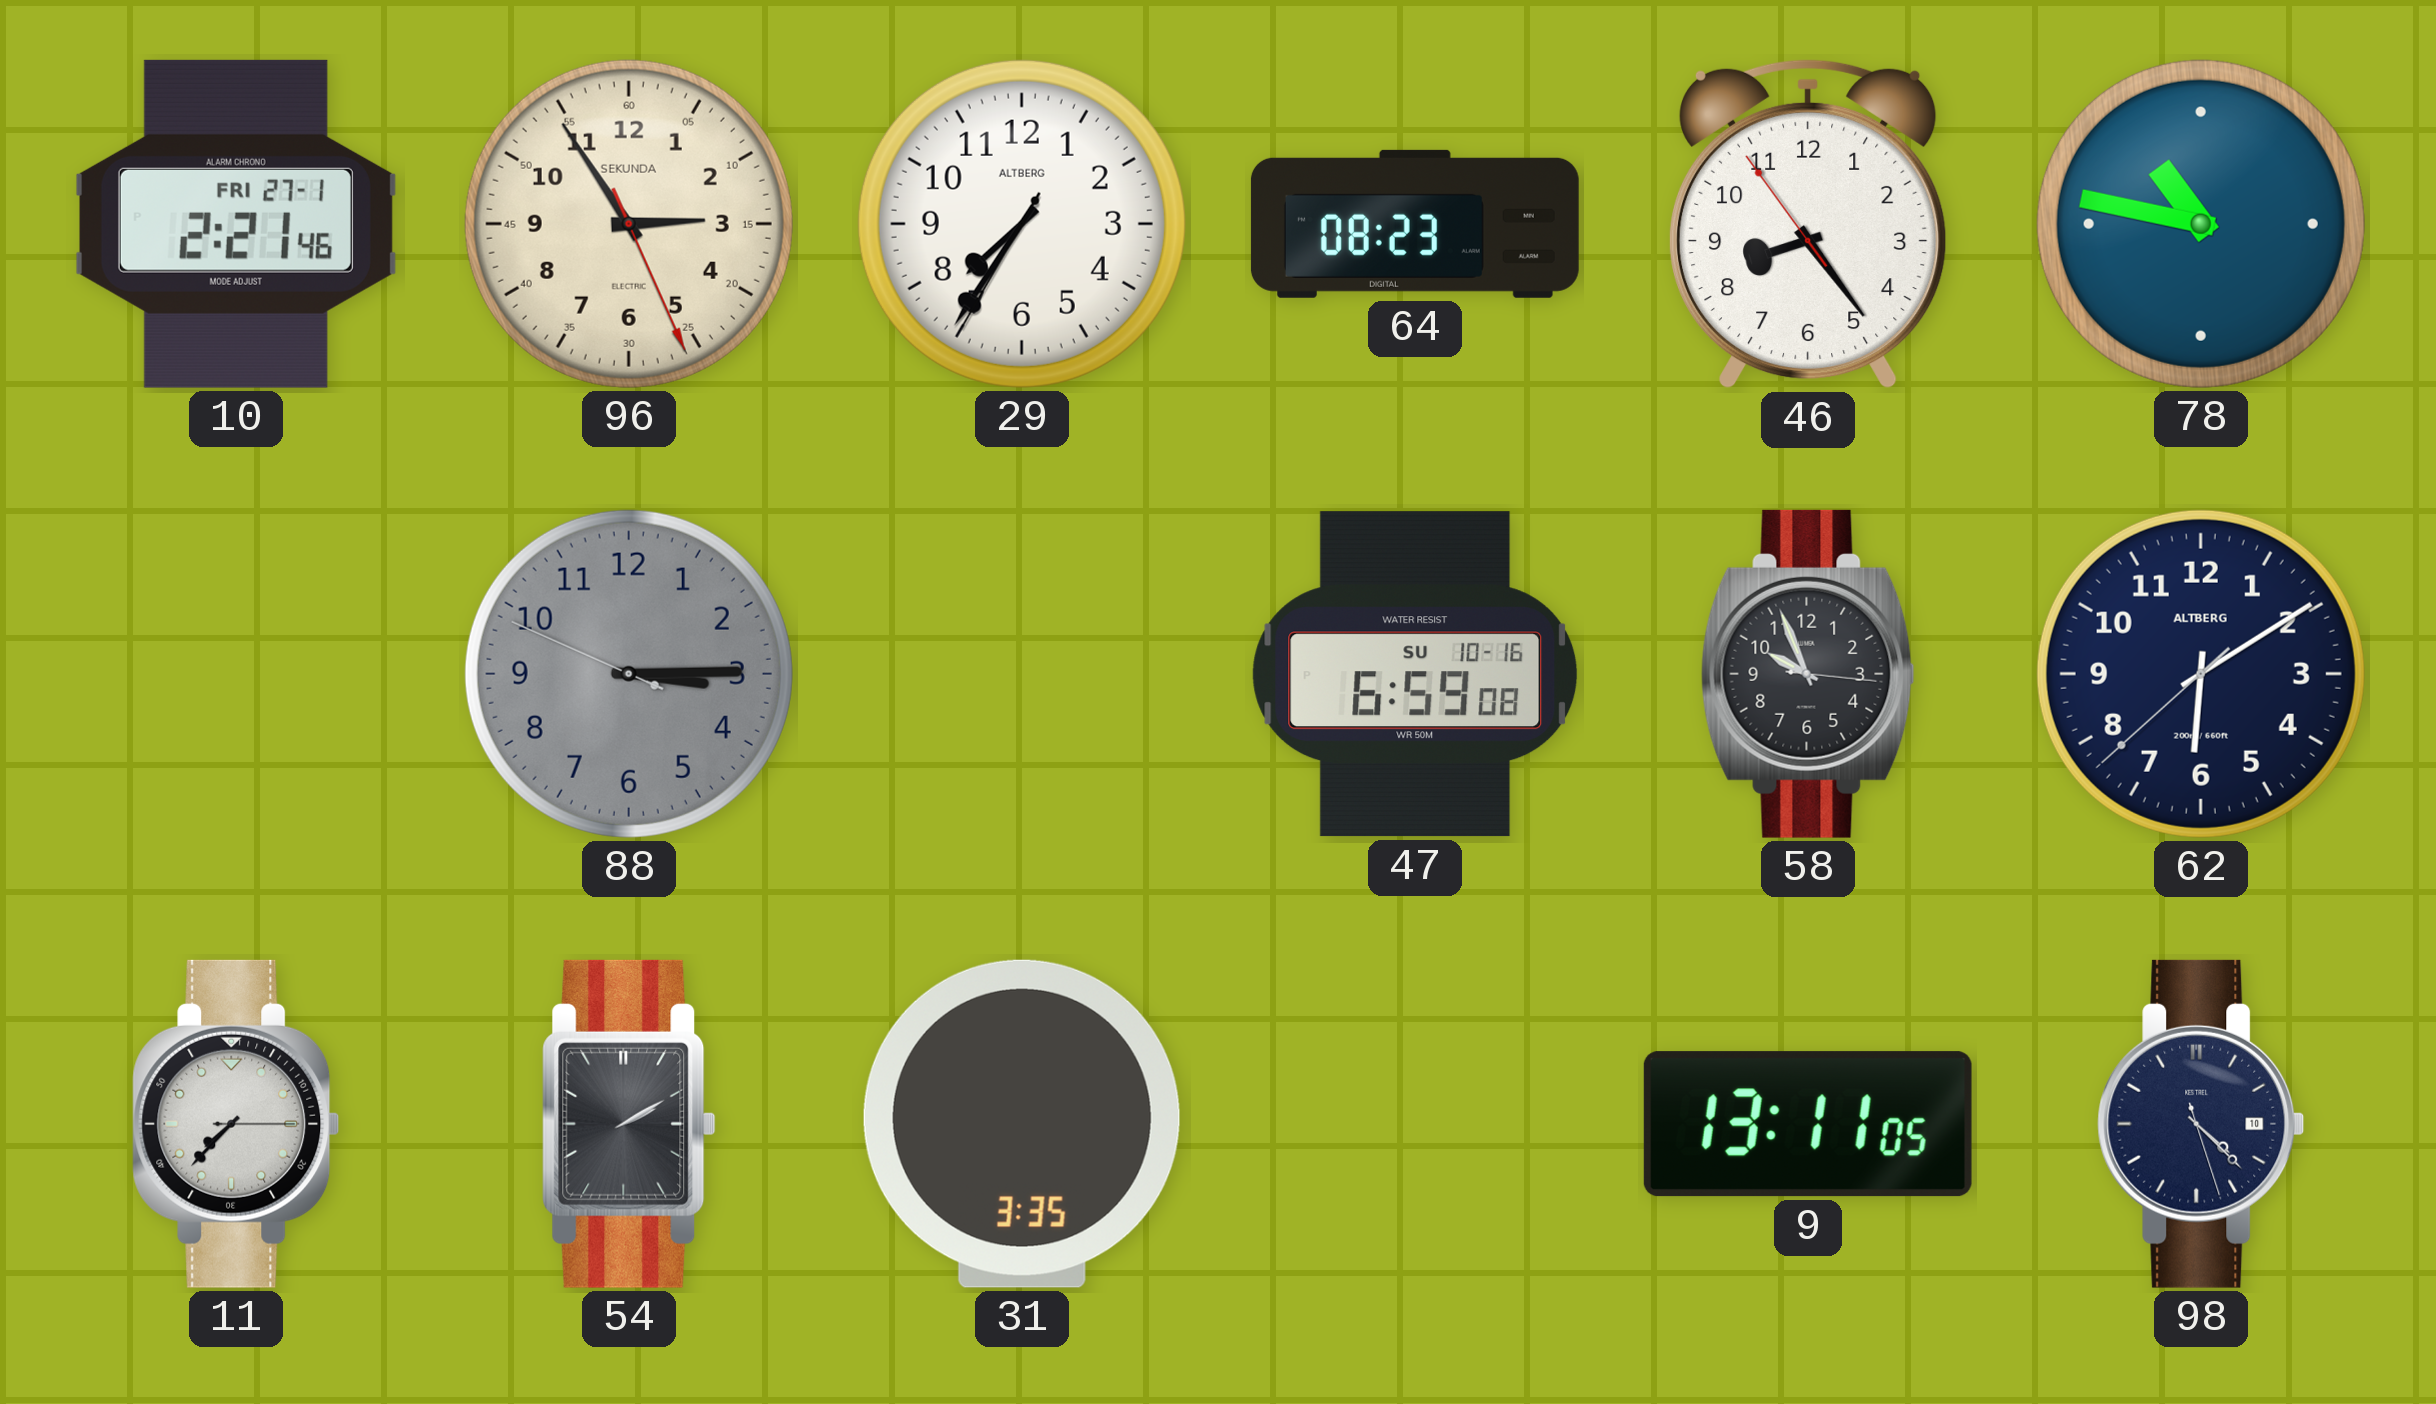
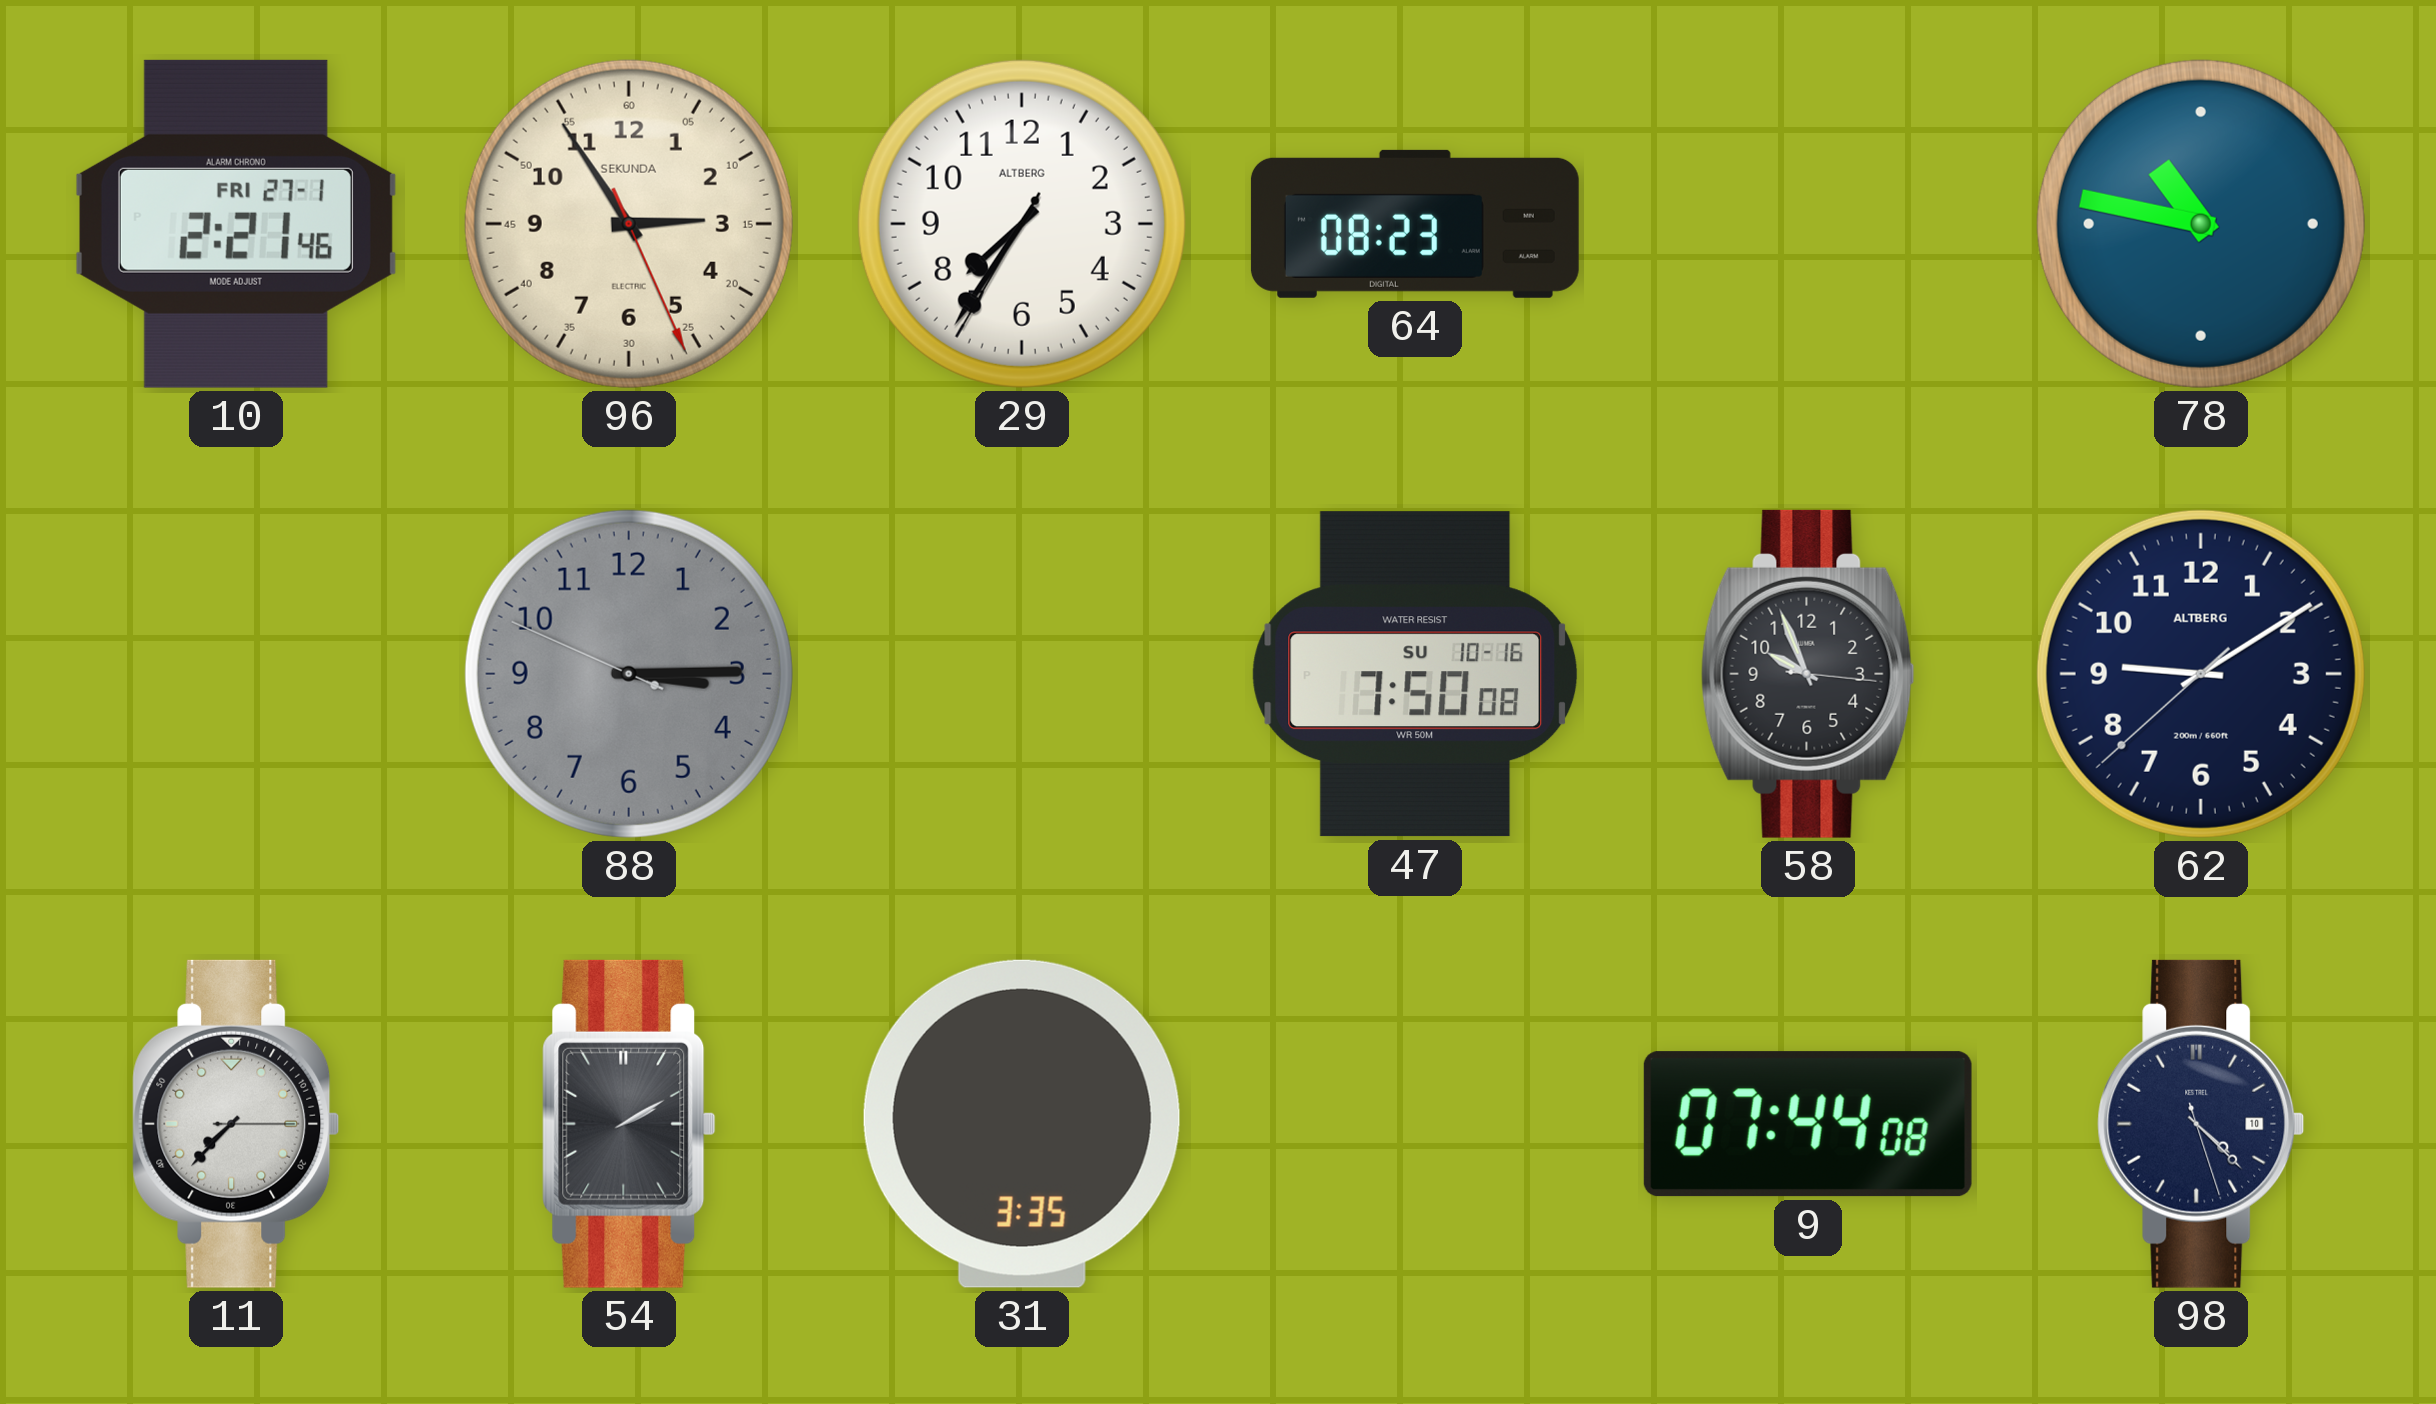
46: 8:23 -> none
47: 6:59 -> 7:50
62: 6:09 -> 9:09
9: 13:11 -> 07:44
